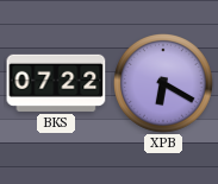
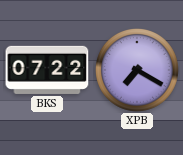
XPB: 6:20 -> 7:20
